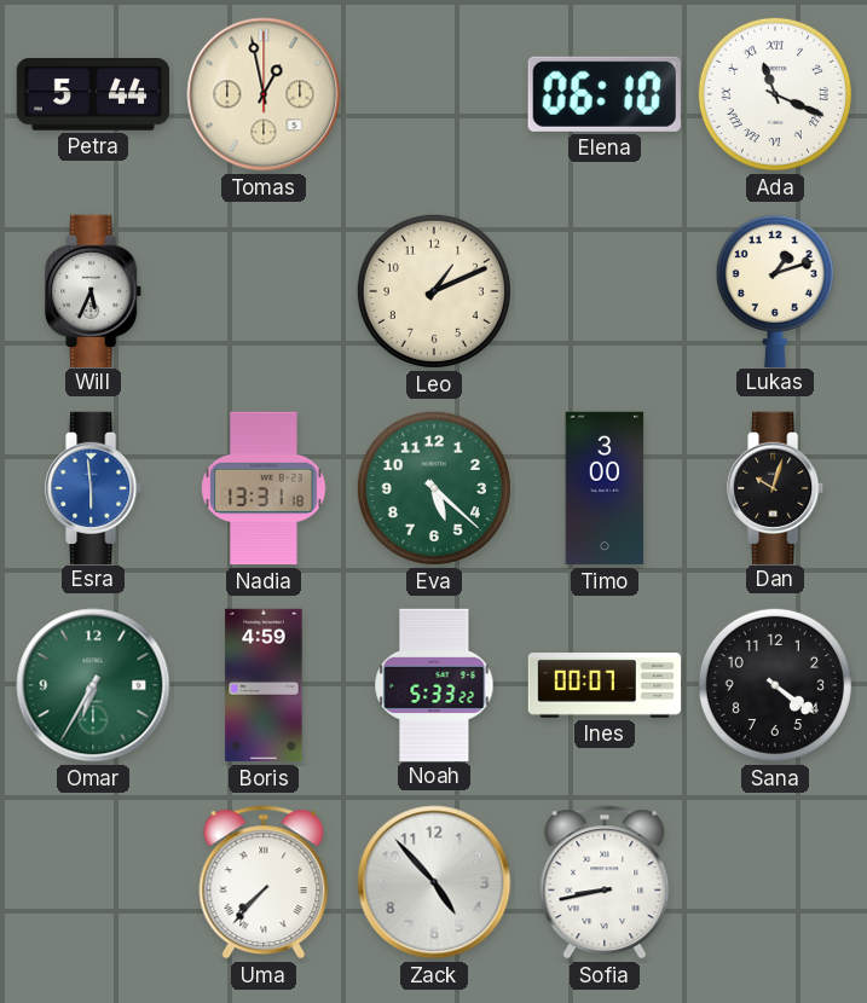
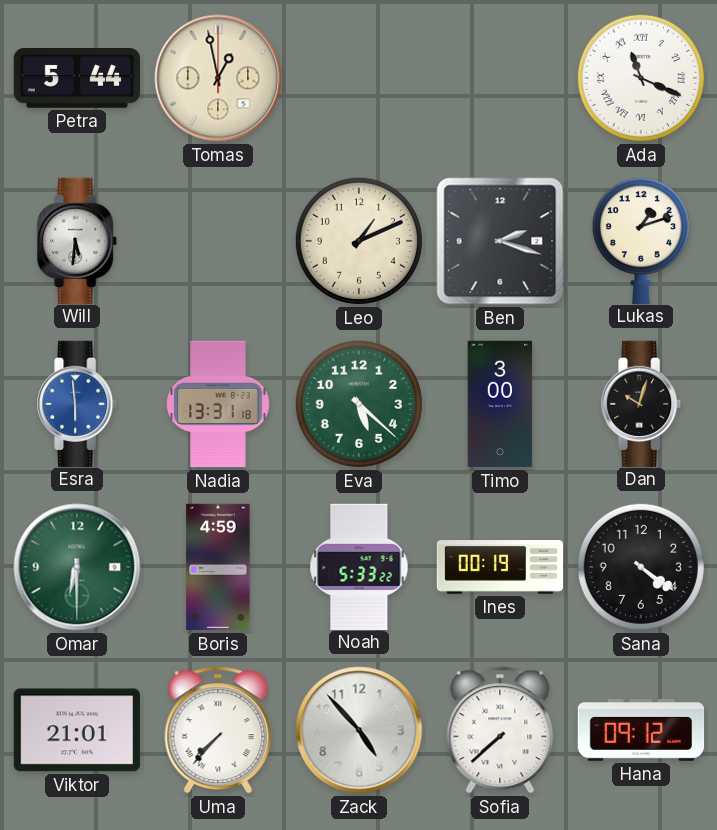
Elena: 06:10 -> none
Will: 5:34 -> 5:31
Ben: none -> 2:18
Omar: 6:35 -> 6:30
Ines: 00:07 -> 00:19
Viktor: none -> 21:01
Sofia: 8:43 -> 7:38
Hana: none -> 09:12
